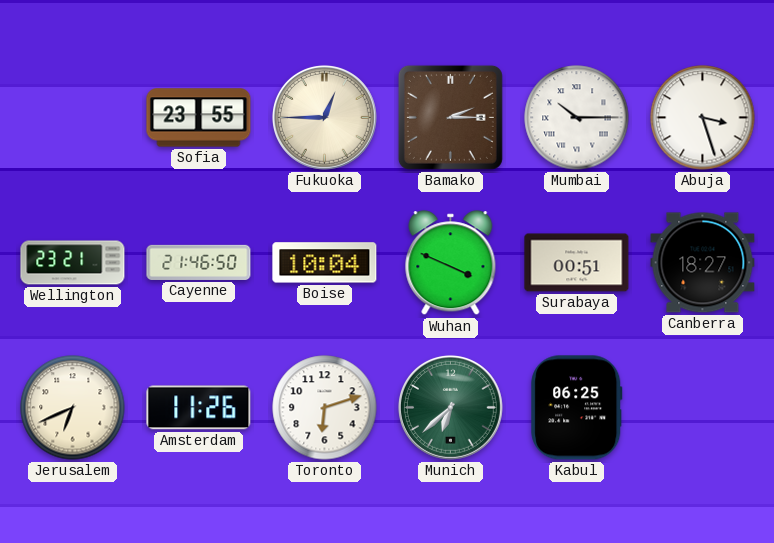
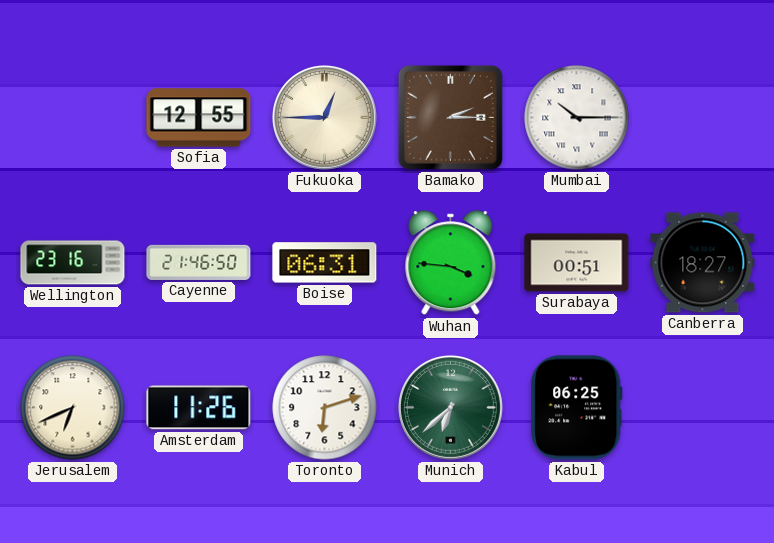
Sofia: 23:55 -> 12:55
Abuja: 3:27 -> none
Wellington: 23:21 -> 23:16
Boise: 10:04 -> 06:31
Wuhan: 3:49 -> 3:46
